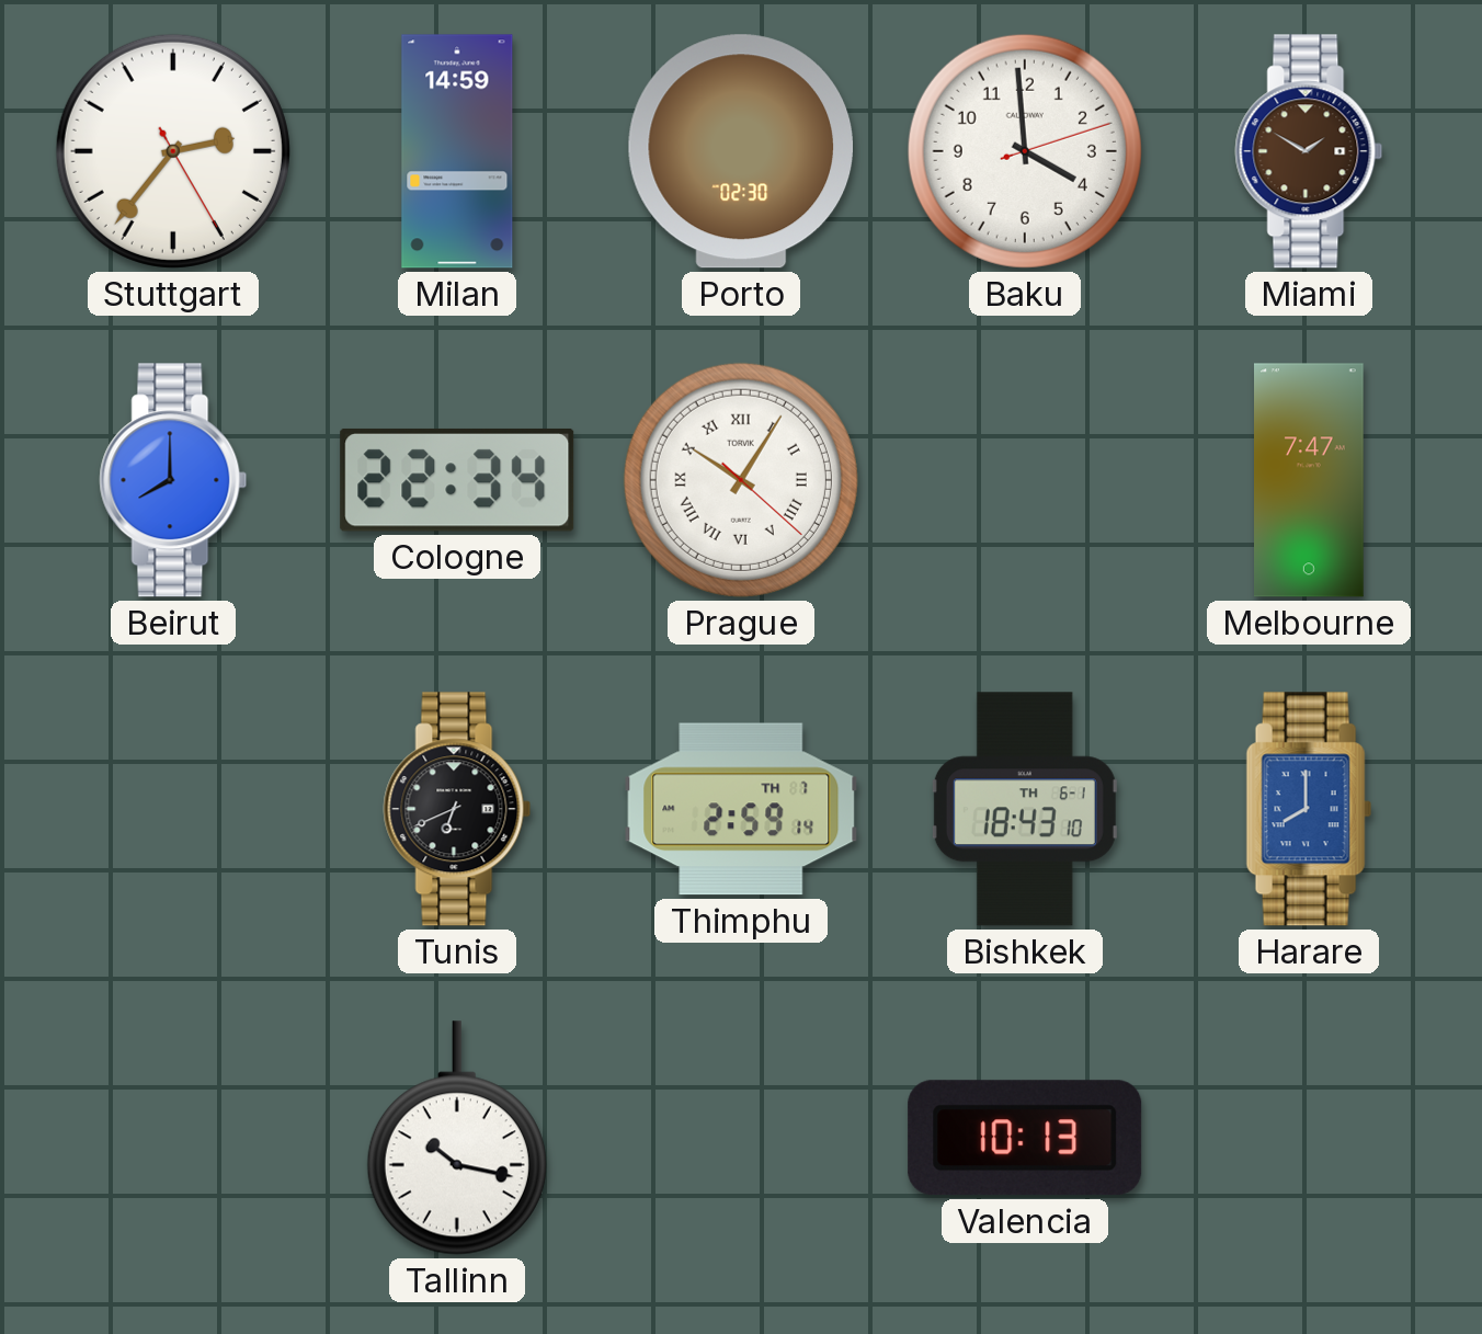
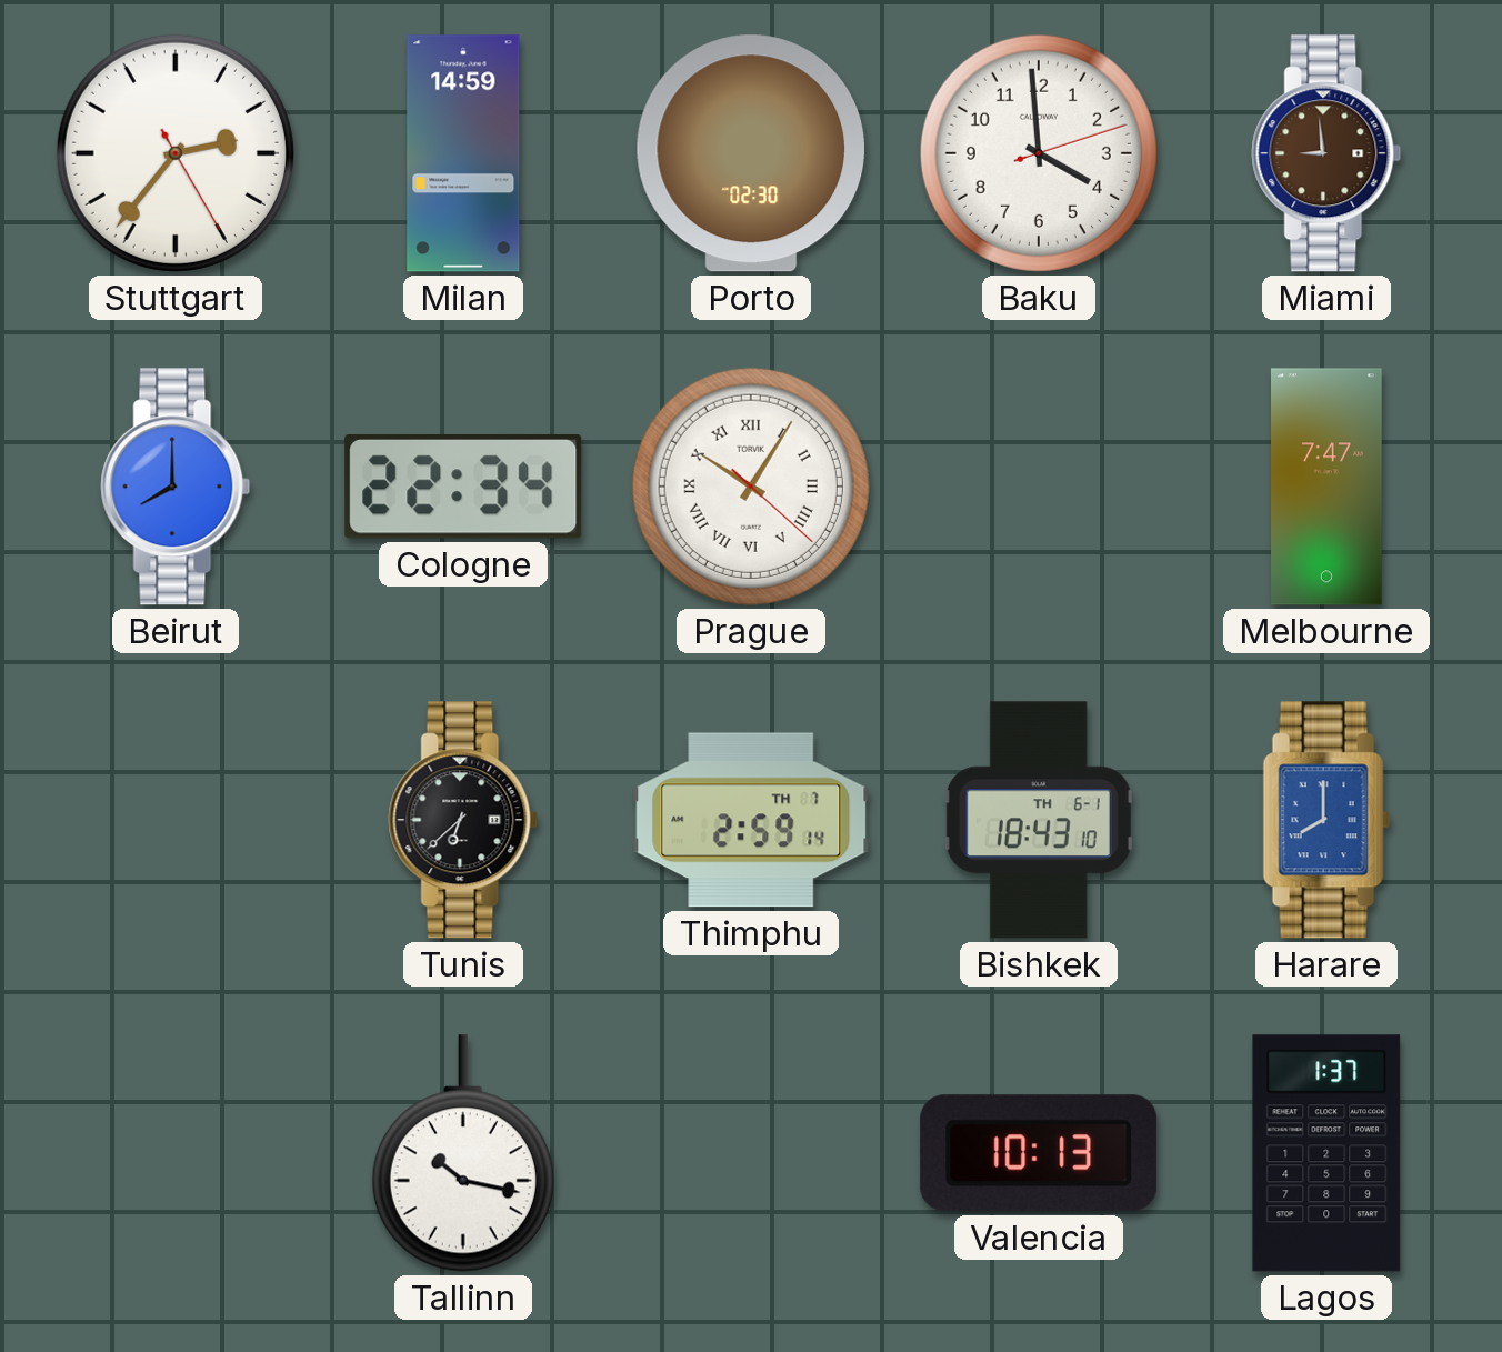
Miami: 1:50 -> 8:59
Tunis: 6:41 -> 6:38
Lagos: none -> 1:37
